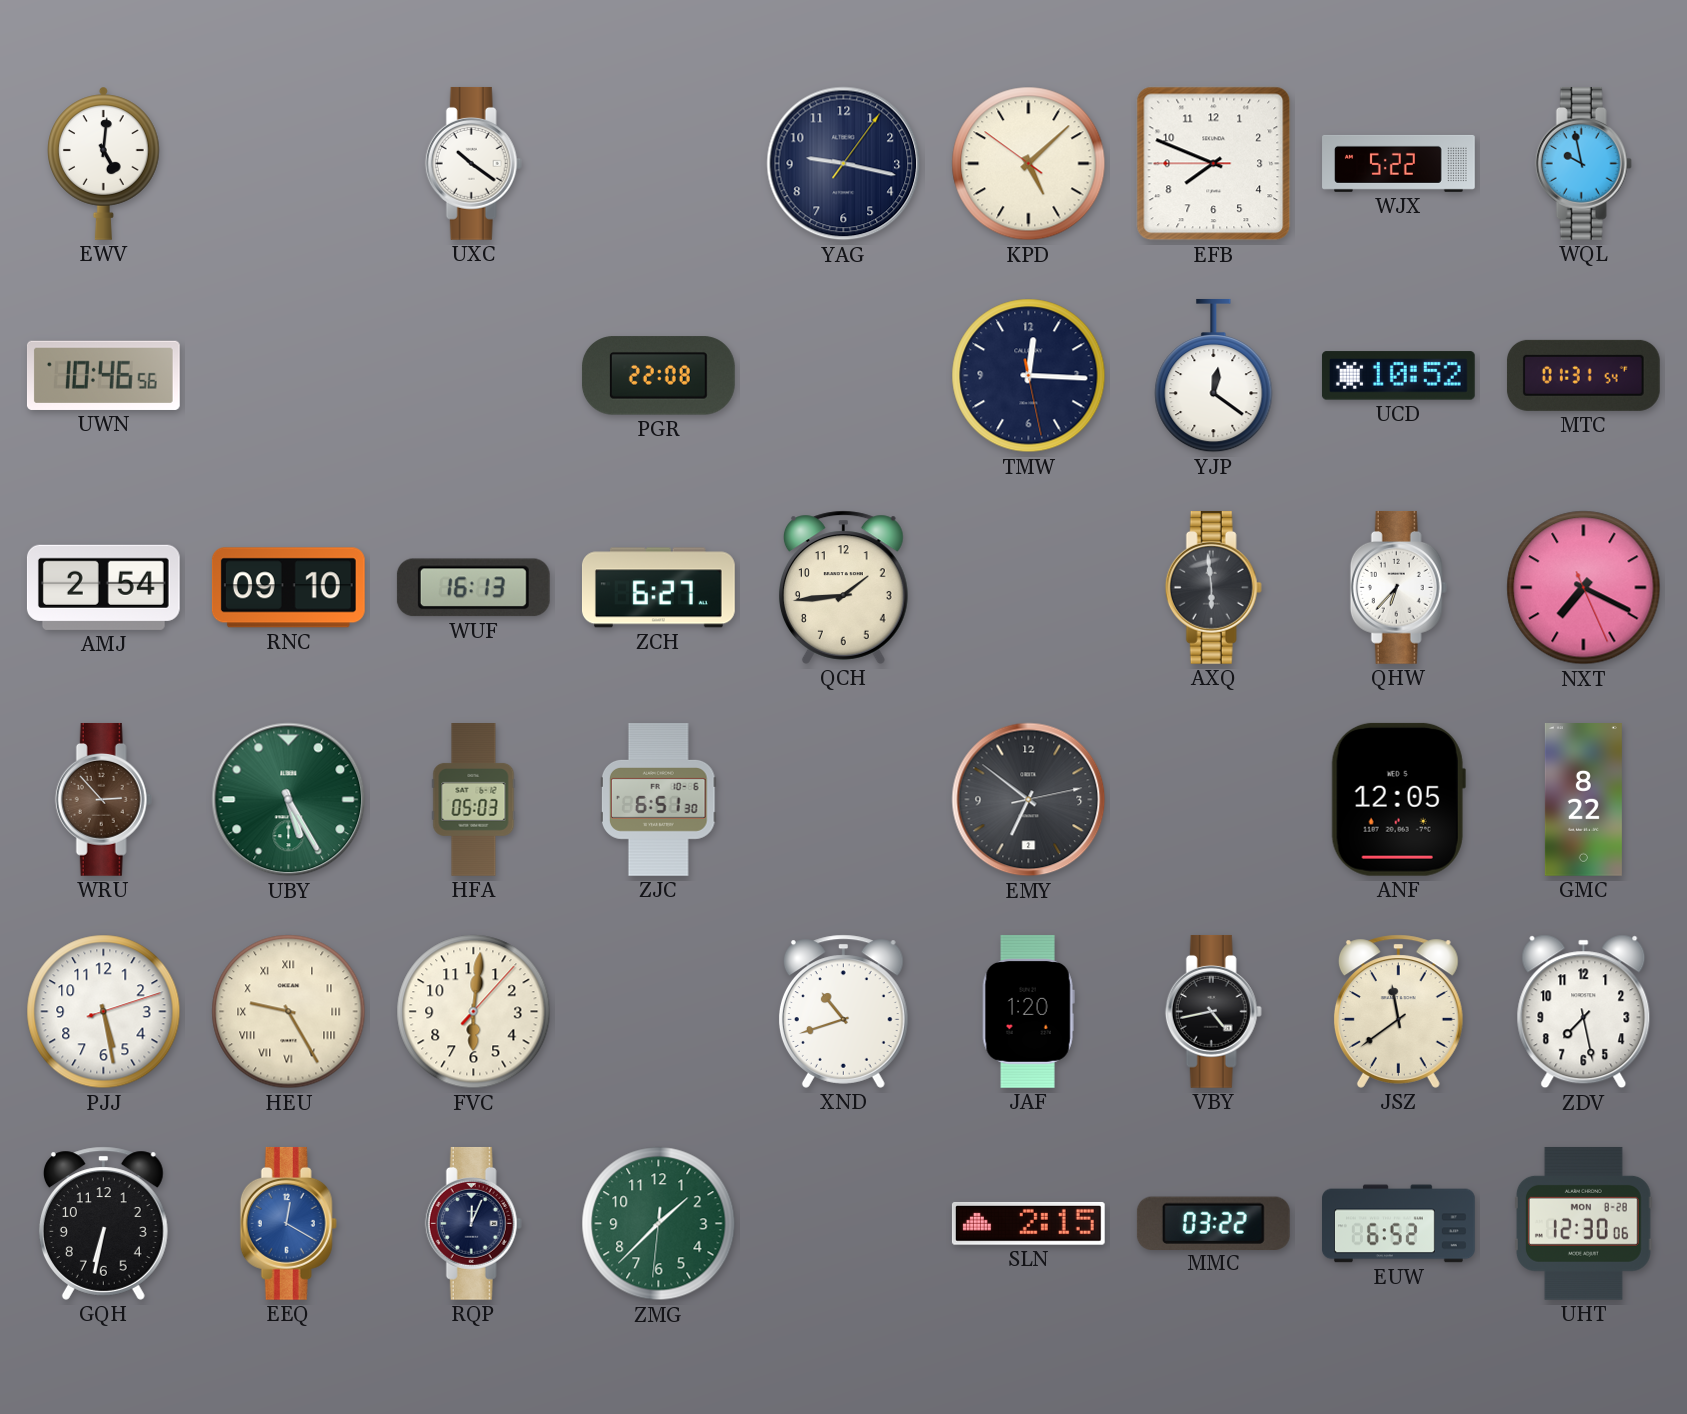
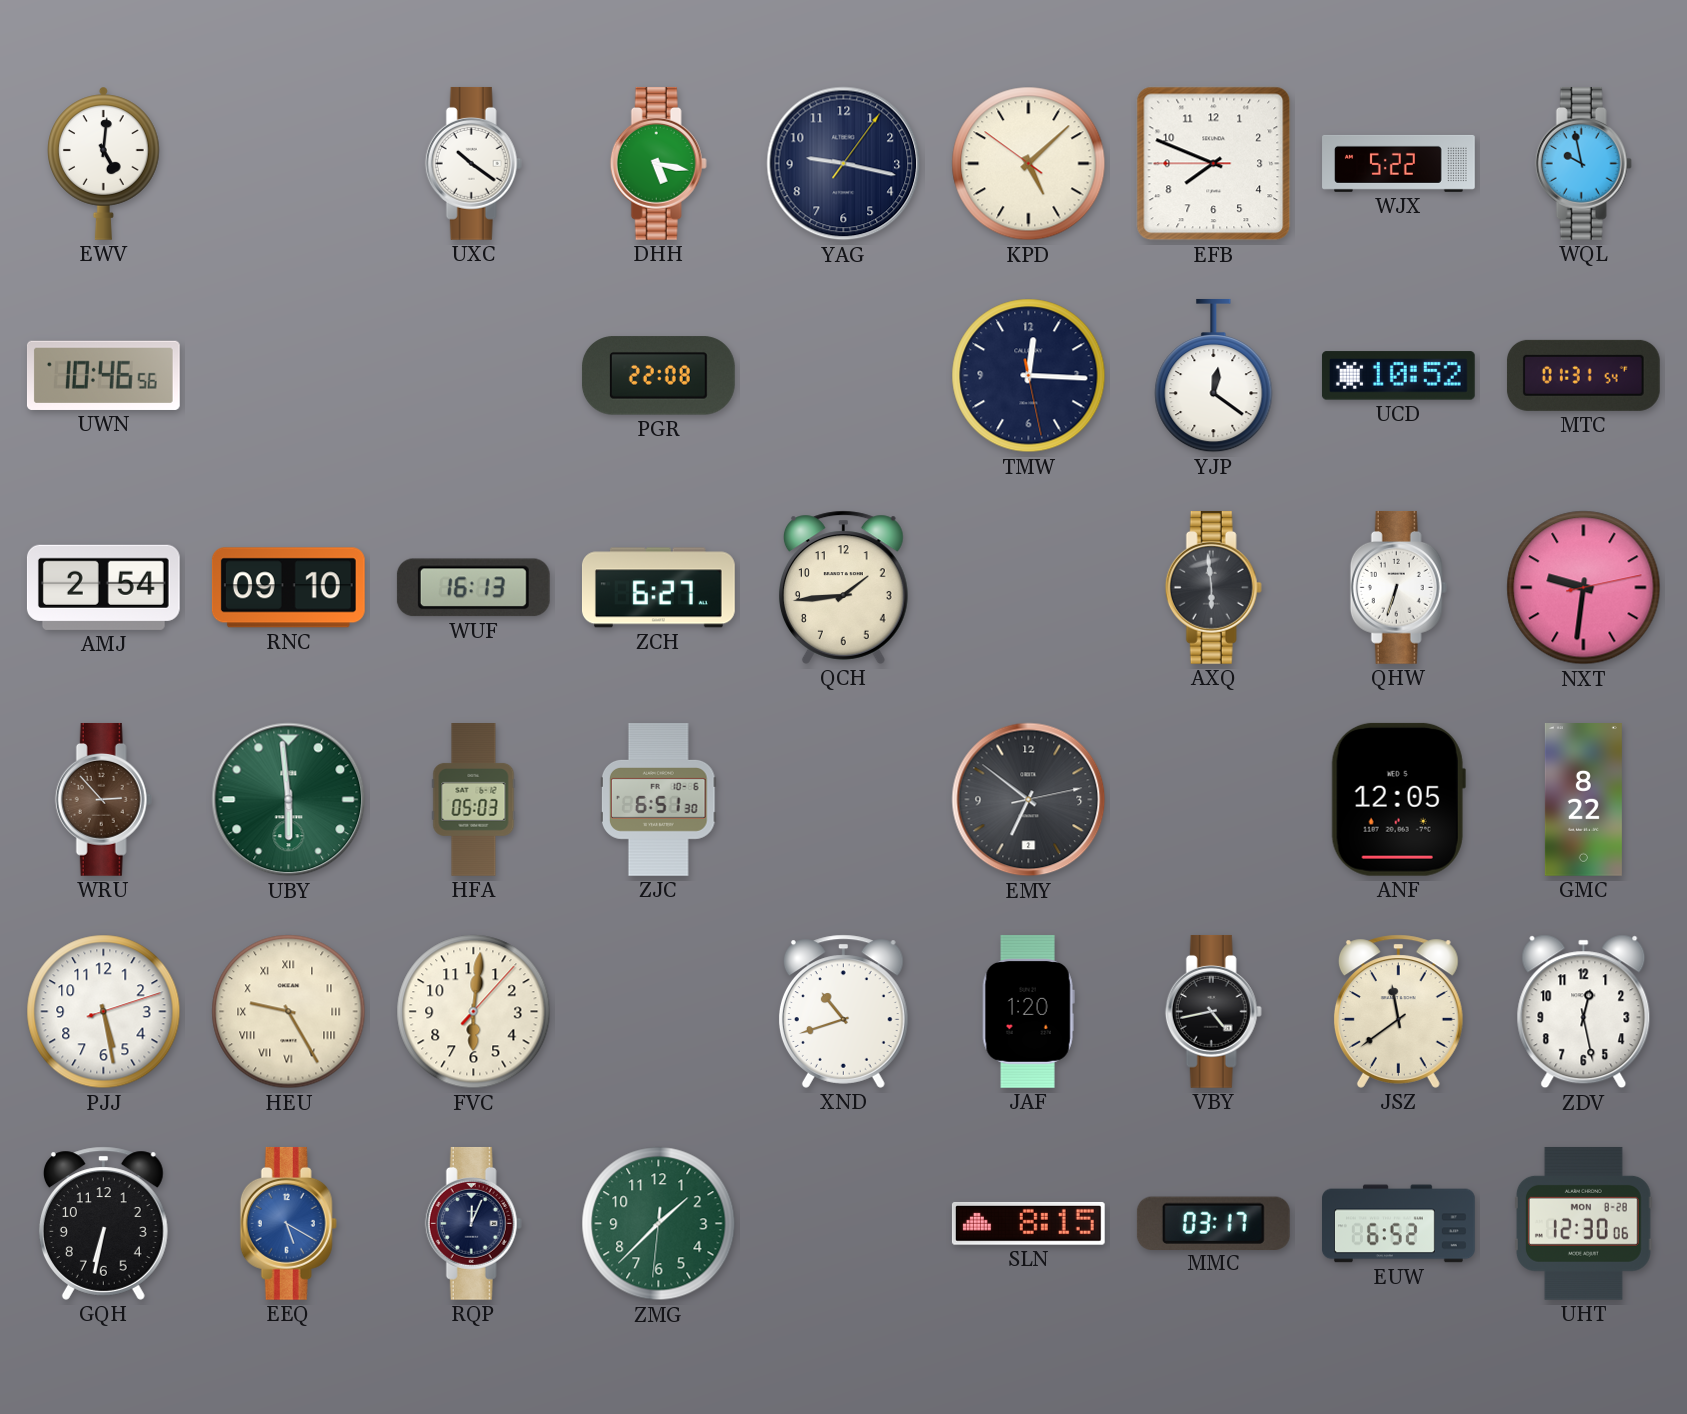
DHH: none -> 5:17
QHW: 6:37 -> 6:33
NXT: 7:19 -> 9:31
UBY: 5:25 -> 5:59
ZDV: 7:28 -> 12:28
EEQ: 12:20 -> 5:20
SLN: 2:15 -> 8:15
MMC: 03:22 -> 03:17
